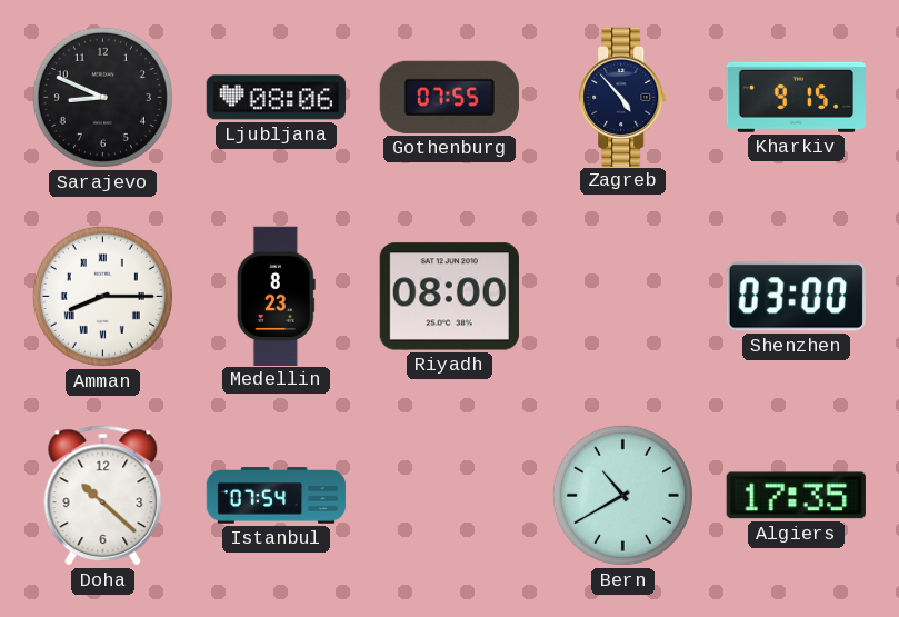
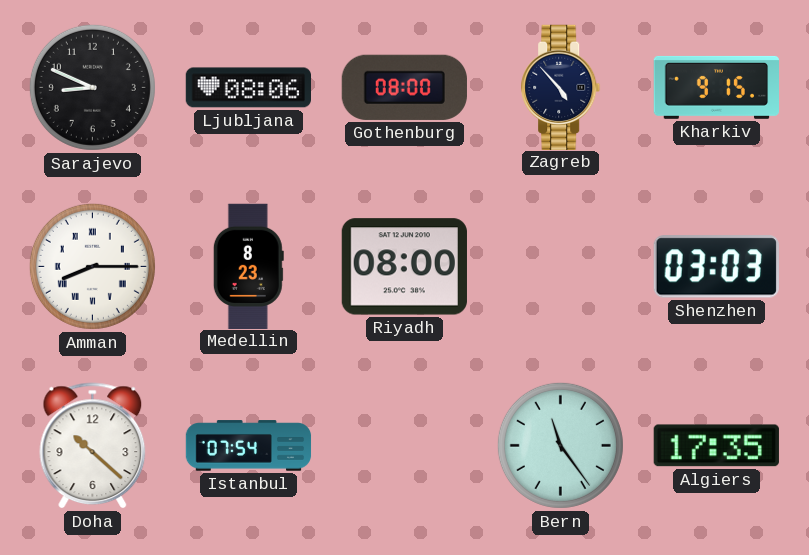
Gothenburg: 07:55 -> 08:00
Shenzhen: 03:00 -> 03:03
Bern: 10:40 -> 11:24
